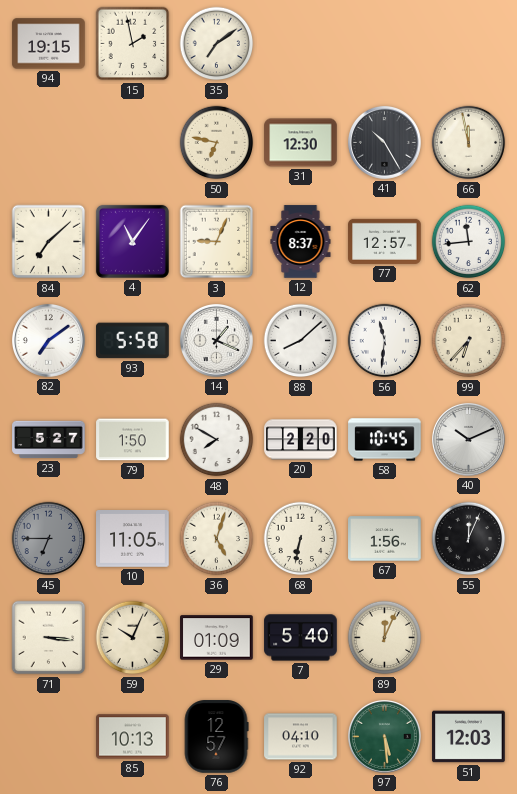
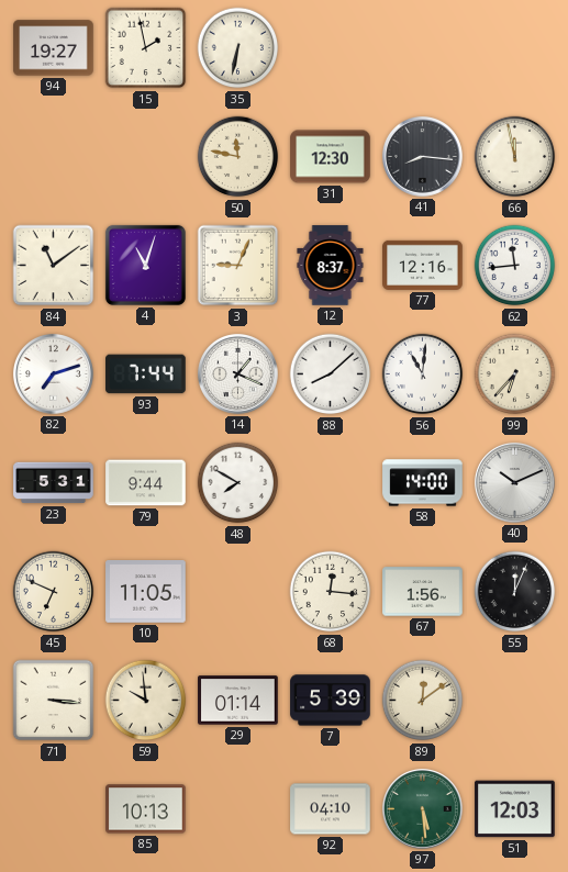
94: 19:15 -> 19:27
35: 7:09 -> 6:32
50: 6:47 -> 11:47
41: 10:25 -> 8:16
84: 7:08 -> 11:09
4: 11:06 -> 11:03
77: 12:57 -> 12:16
82: 7:09 -> 7:12
93: 5:58 -> 7:44
56: 11:31 -> 11:01
23: 5:27 -> 5:31
79: 1:50 -> 9:44
20: 2:20 -> none
58: 10:45 -> 14:00
45: 6:45 -> 6:49
45 dial: grey -> cream
36: 5:03 -> none
68: 6:32 -> 12:16
59: 10:04 -> 9:59
29: 01:09 -> 01:14
7: 5:40 -> 5:39
89: 12:04 -> 12:09
76: 12:57 -> none
